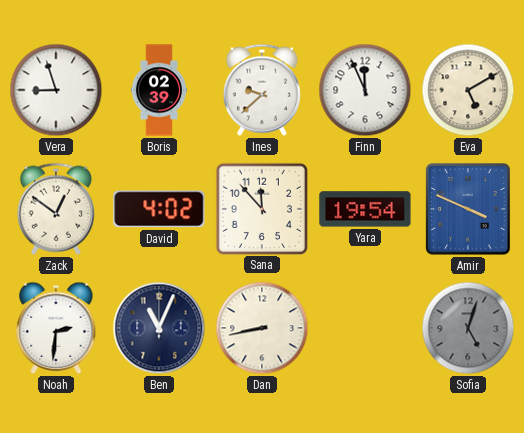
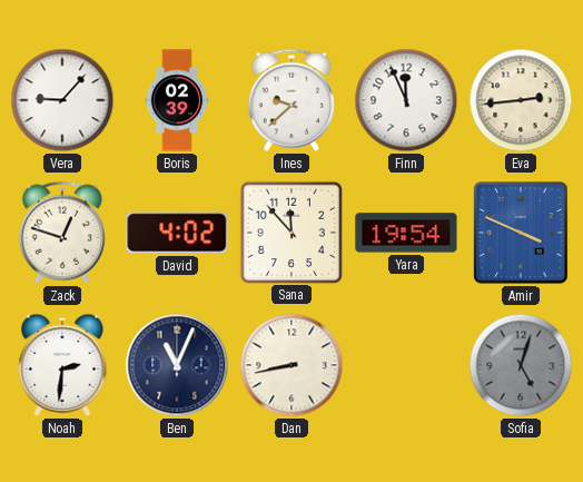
Vera: 8:57 -> 9:07
Eva: 5:10 -> 2:44
Zack: 12:51 -> 12:48
